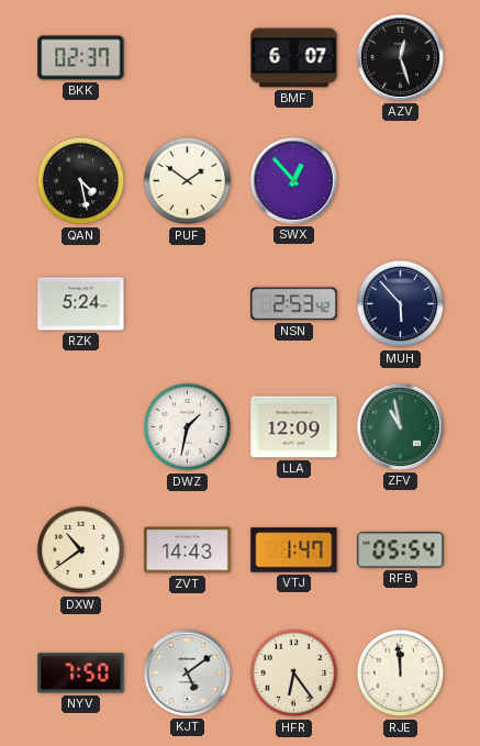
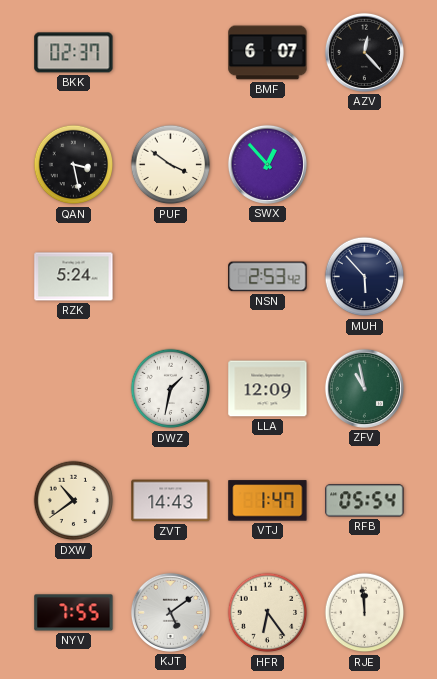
AZV: 12:27 -> 12:23
QAN: 4:28 -> 3:28
PUF: 1:51 -> 3:51
NYV: 7:50 -> 7:55
